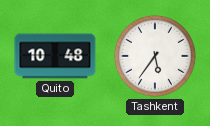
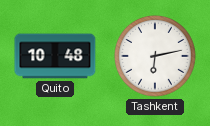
Tashkent: 5:36 -> 6:13
